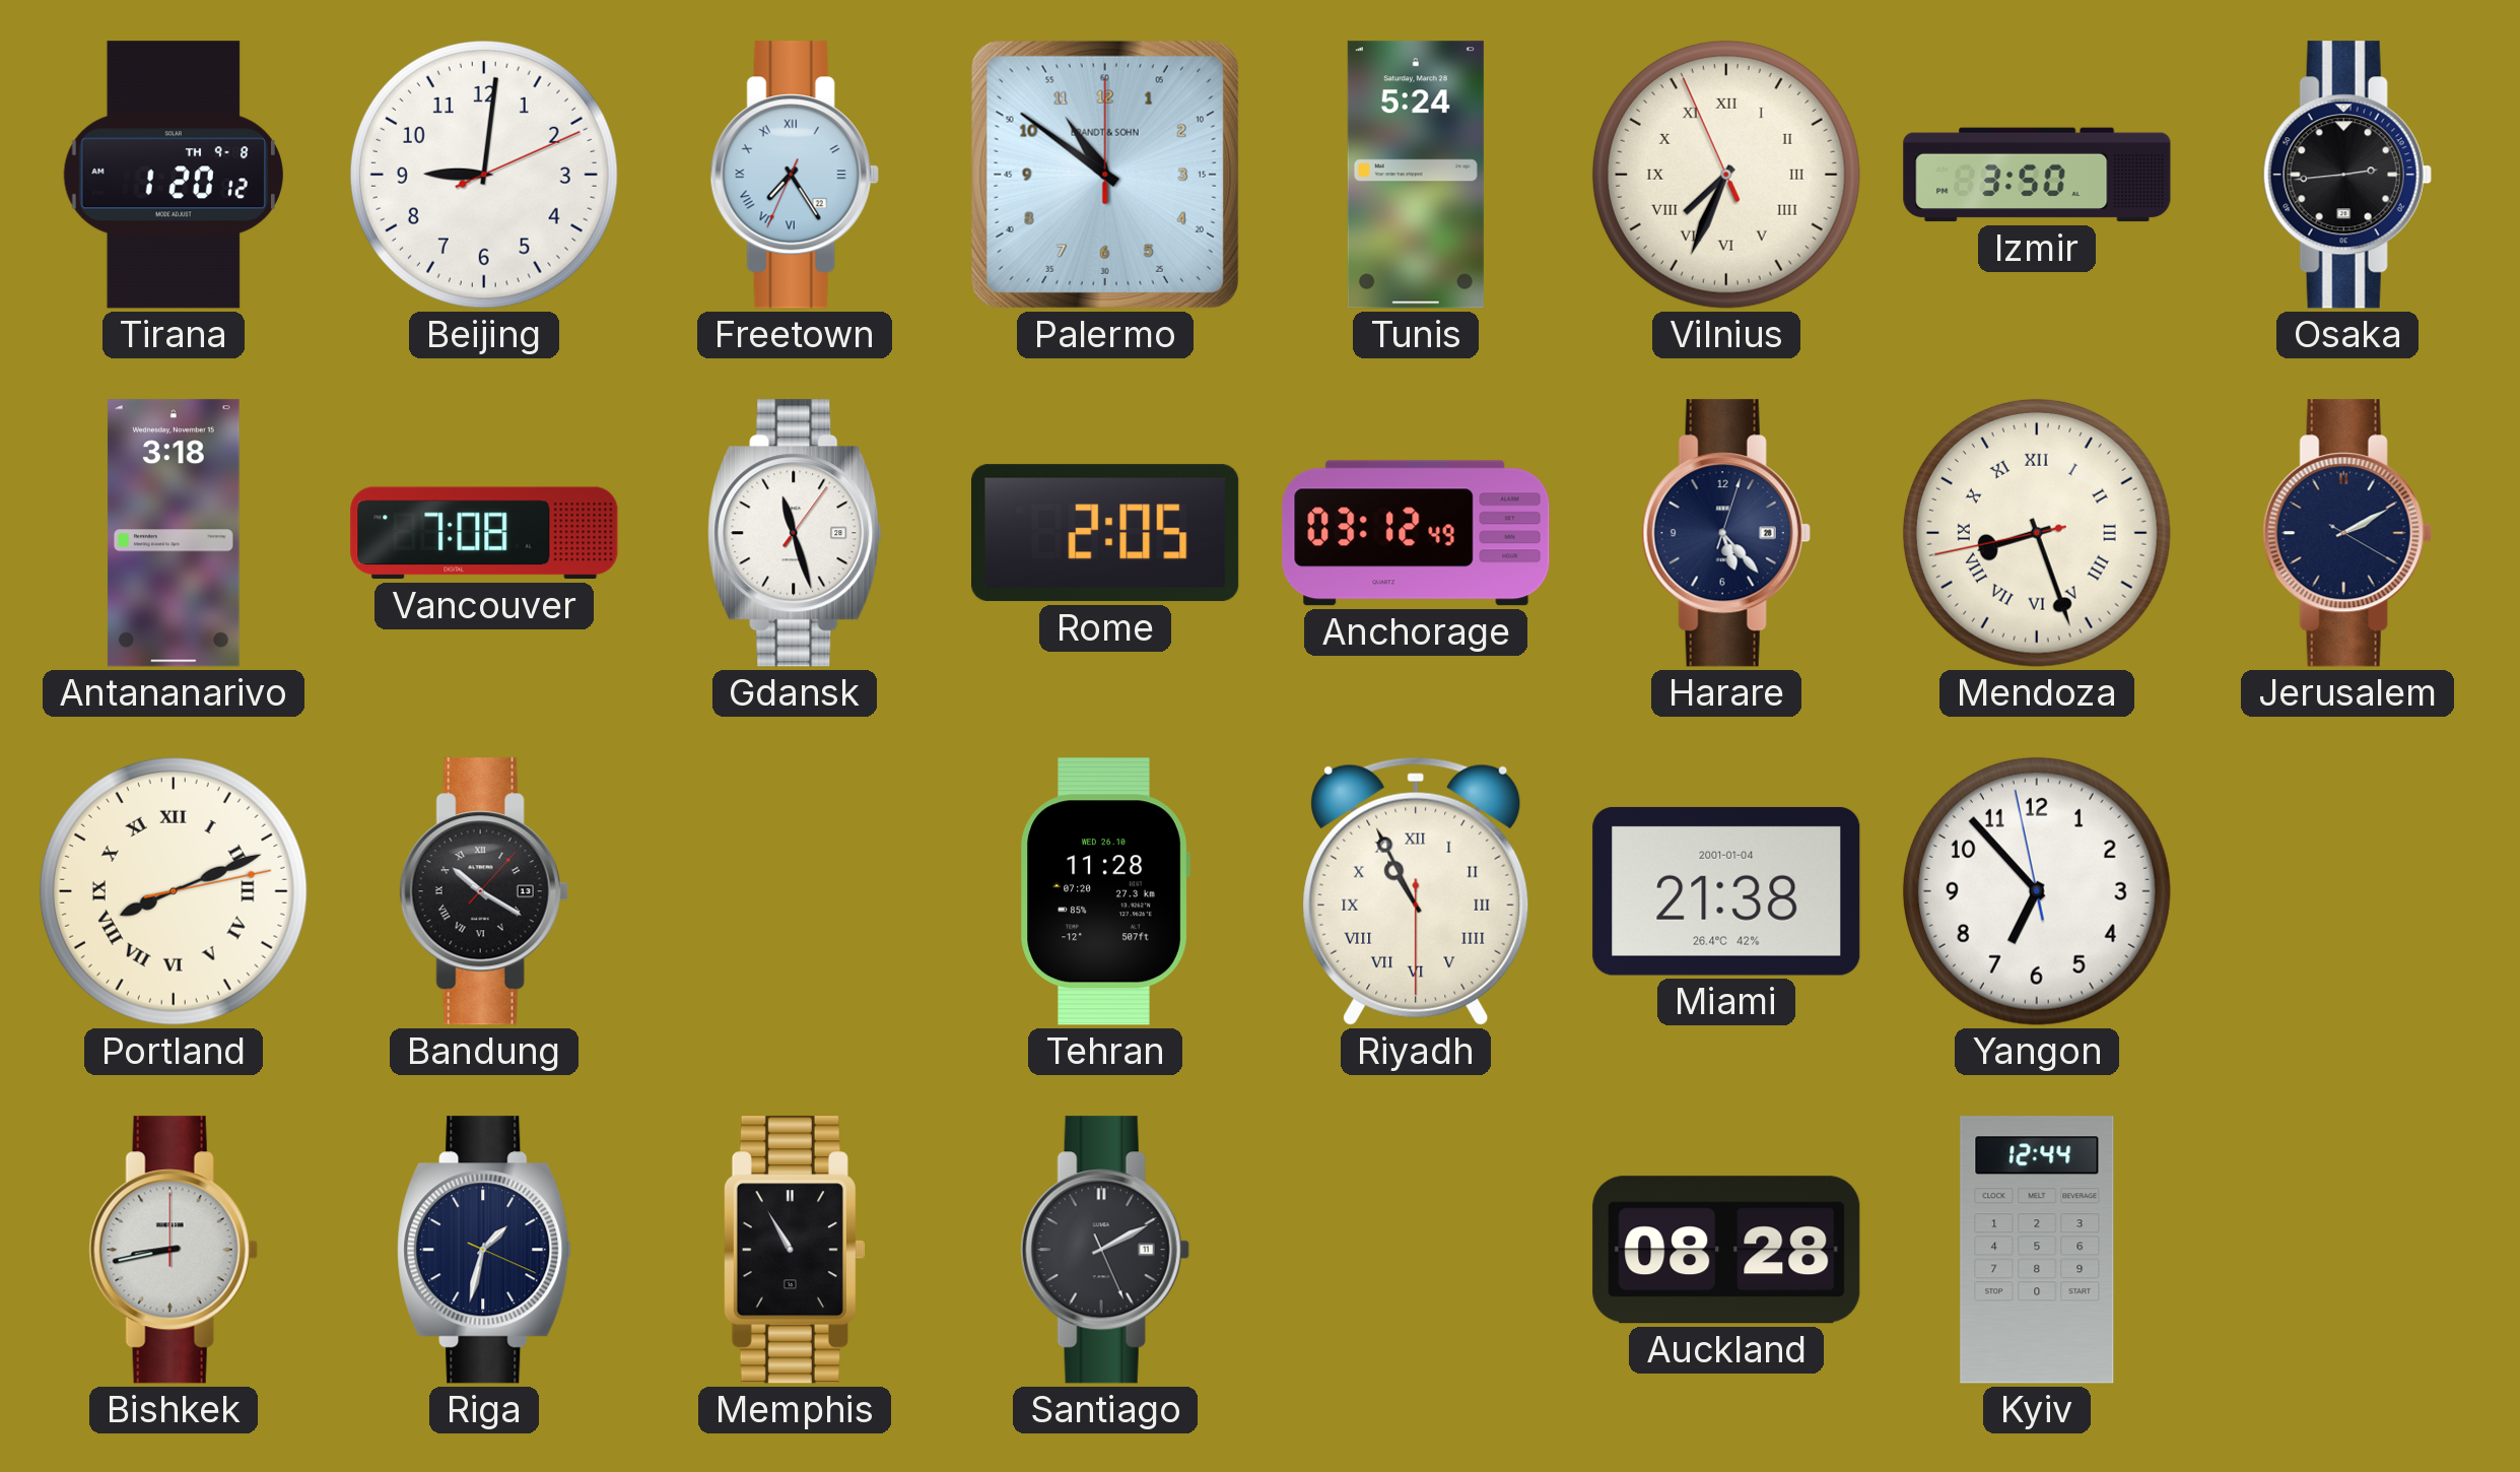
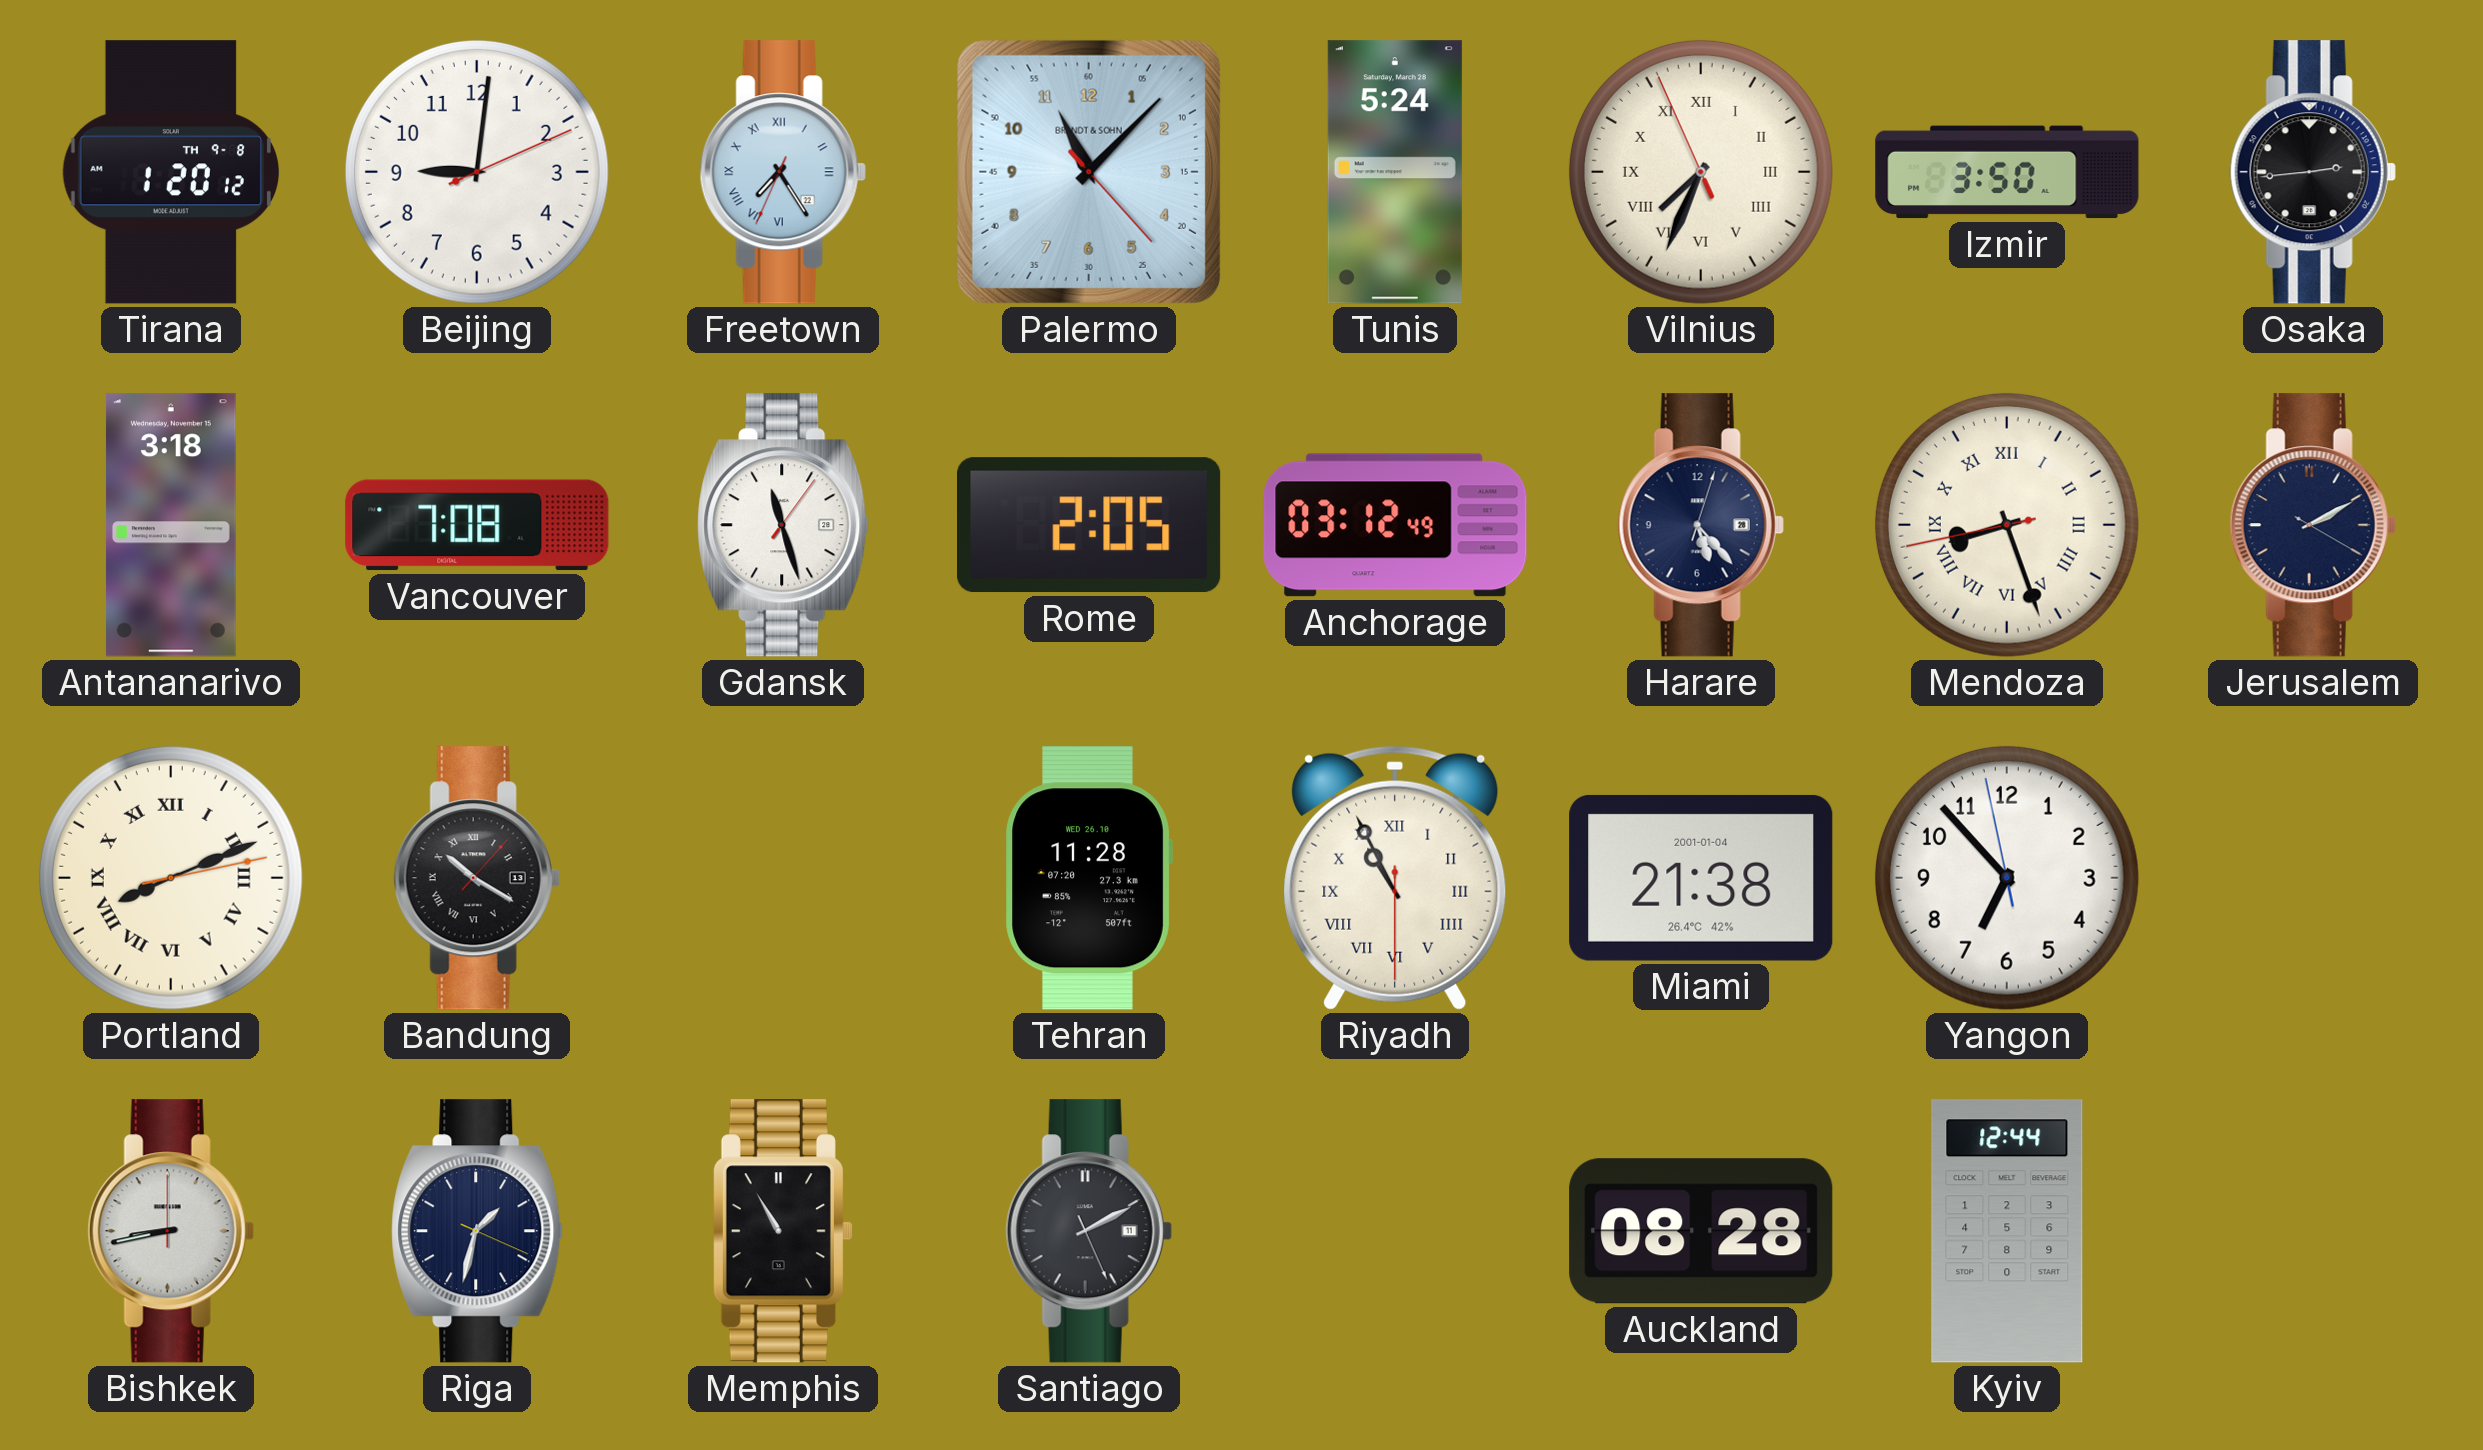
Palermo: 10:51 -> 11:07
